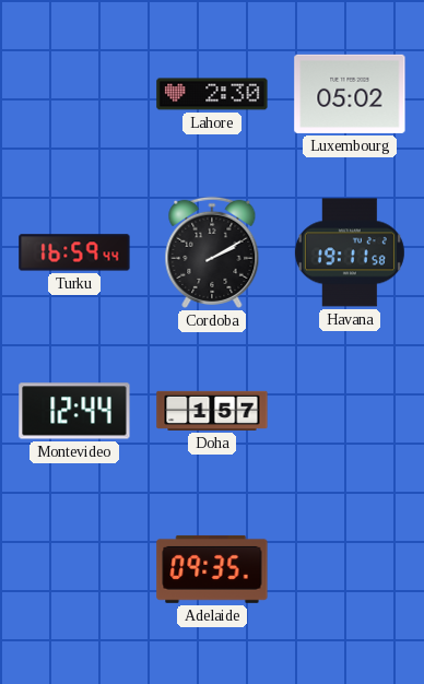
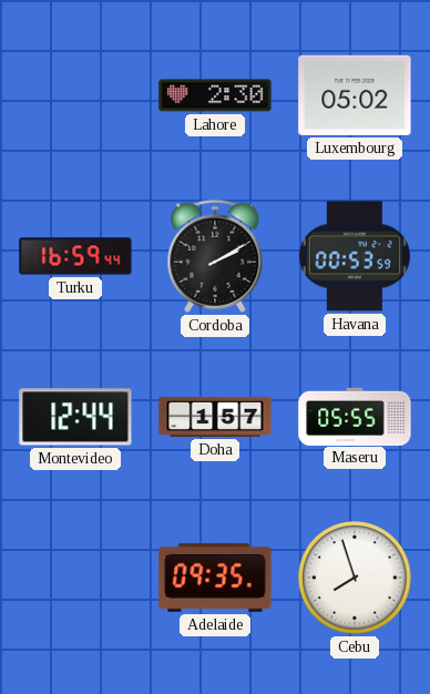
Havana: 19:11 -> 00:53
Maseru: none -> 05:55
Cebu: none -> 7:57
